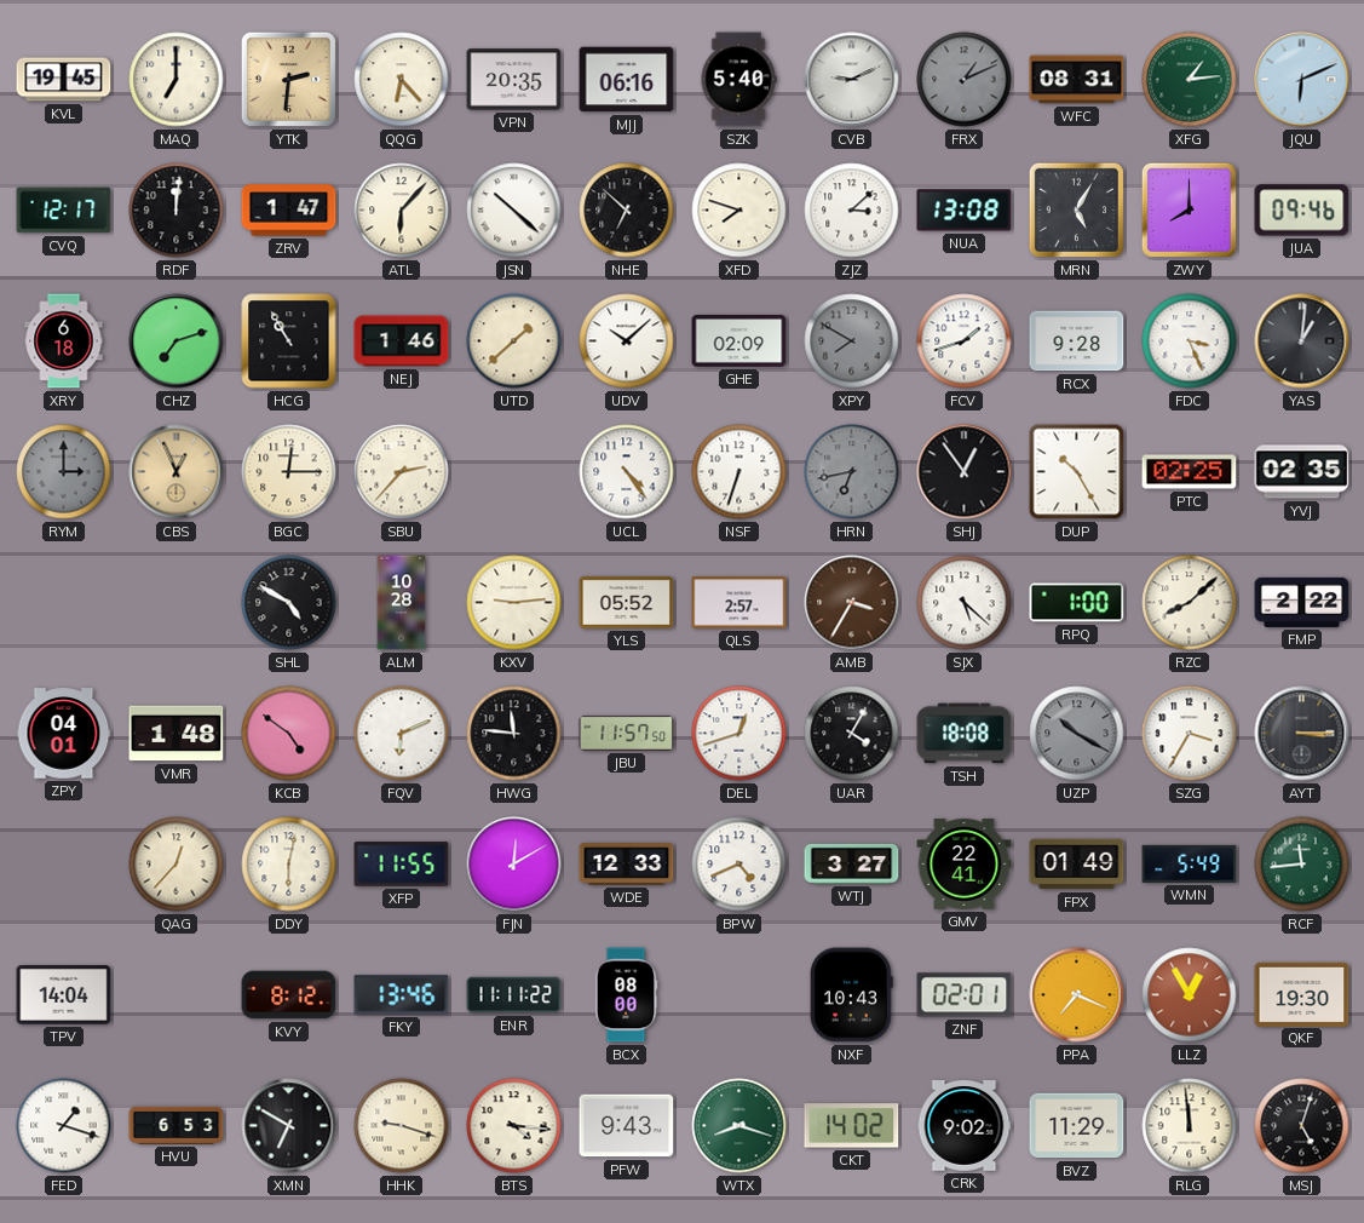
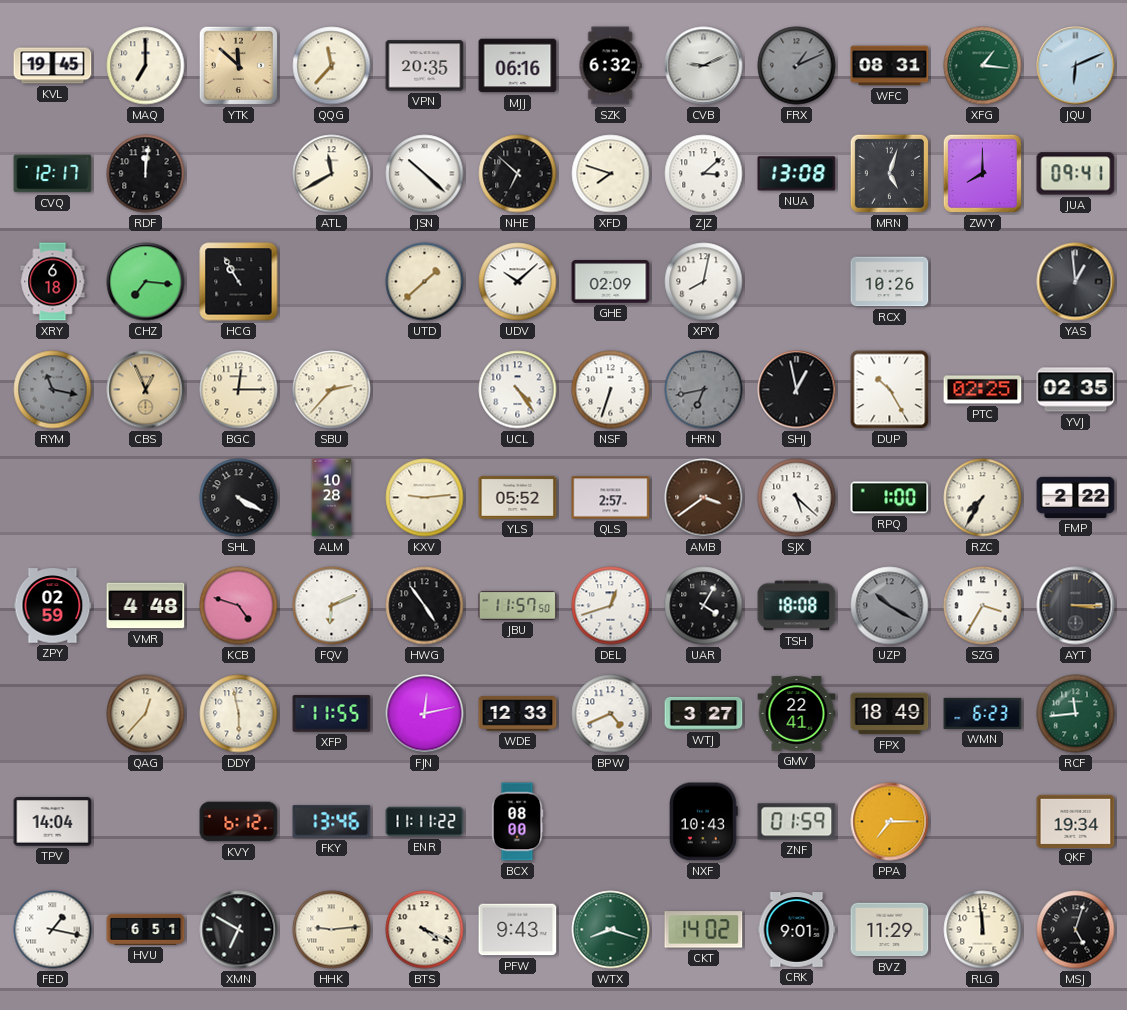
YTK: 2:31 -> 11:52
QQG: 6:23 -> 11:37
SZK: 5:40 -> 6:32
XFG: 1:14 -> 1:16
ZRV: 1:47 -> none
ATL: 6:07 -> 11:40
MRN: 5:05 -> 5:03
JUA: 09:46 -> 09:41
CHZ: 7:12 -> 7:16
NEJ: 1:46 -> none
XPY: 7:50 -> 8:02
XPY dial: grey -> white
FCV: 1:42 -> none
RCX: 9:28 -> 10:26
FDC: 3:26 -> none
YAS: 1:01 -> 12:59
RYM: 3:00 -> 11:17
SHJ: 12:54 -> 12:58
SHL: 4:50 -> 4:20
AMB: 3:35 -> 3:39
RZC: 8:08 -> 7:35
ZPY: 04:01 -> 02:59
VMR: 1:48 -> 4:48
KCB: 4:51 -> 4:48
HWG: 11:46 -> 4:54
DDY: 6:02 -> 5:58
FJN: 12:10 -> 12:13
FPX: 01:49 -> 18:49
WMN: 5:49 -> 6:23
KVY: 8:12 -> 6:12
ZNF: 02:01 -> 01:59
PPA: 7:19 -> 7:15
LLZ: 12:55 -> none
QKF: 19:30 -> 19:34
FED: 1:18 -> 1:17
HVU: 6:53 -> 6:51
HHK: 9:18 -> 9:14
BTS: 4:16 -> 4:19
CRK: 9:02 -> 9:01
